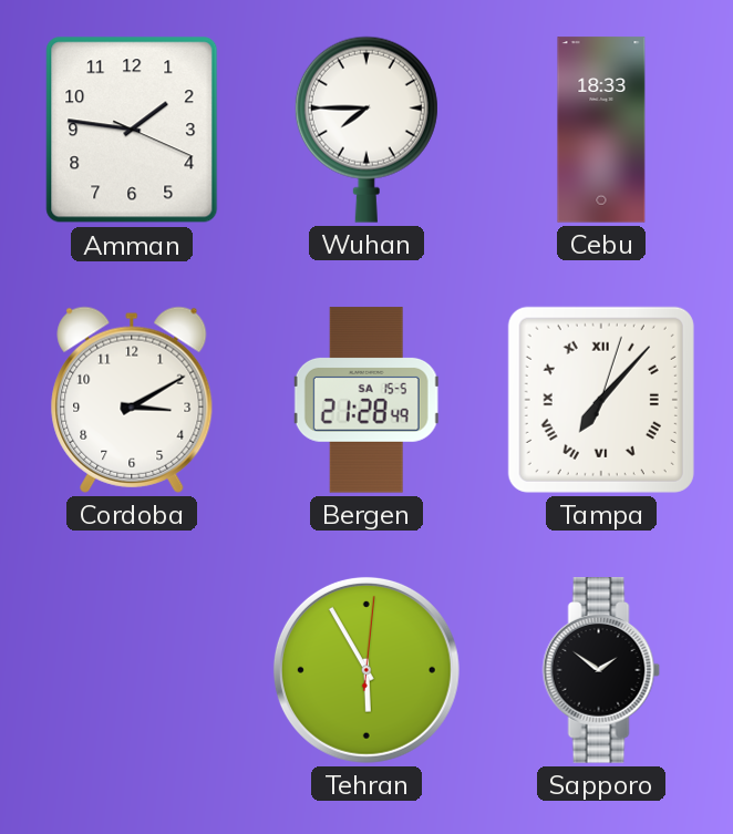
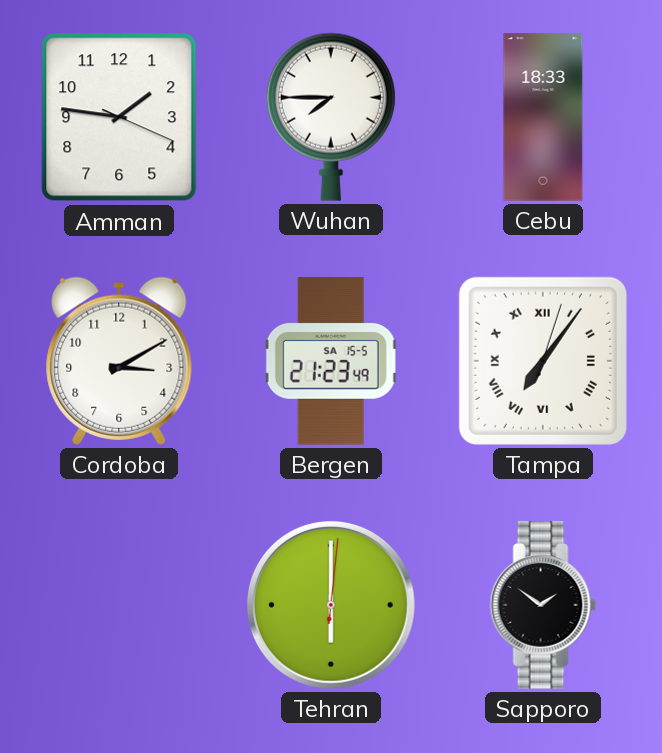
Bergen: 21:28 -> 21:23
Tampa: 7:07 -> 7:06
Tehran: 5:55 -> 6:00
